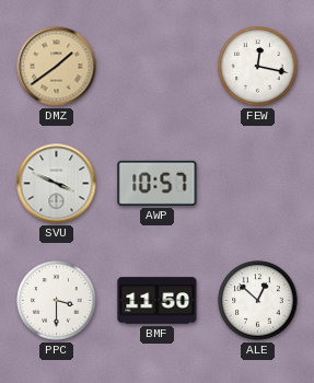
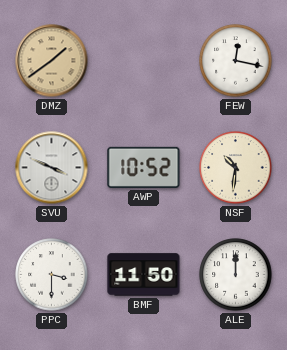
AWP: 10:57 -> 10:52
NSF: none -> 10:31
ALE: 12:52 -> 12:00
